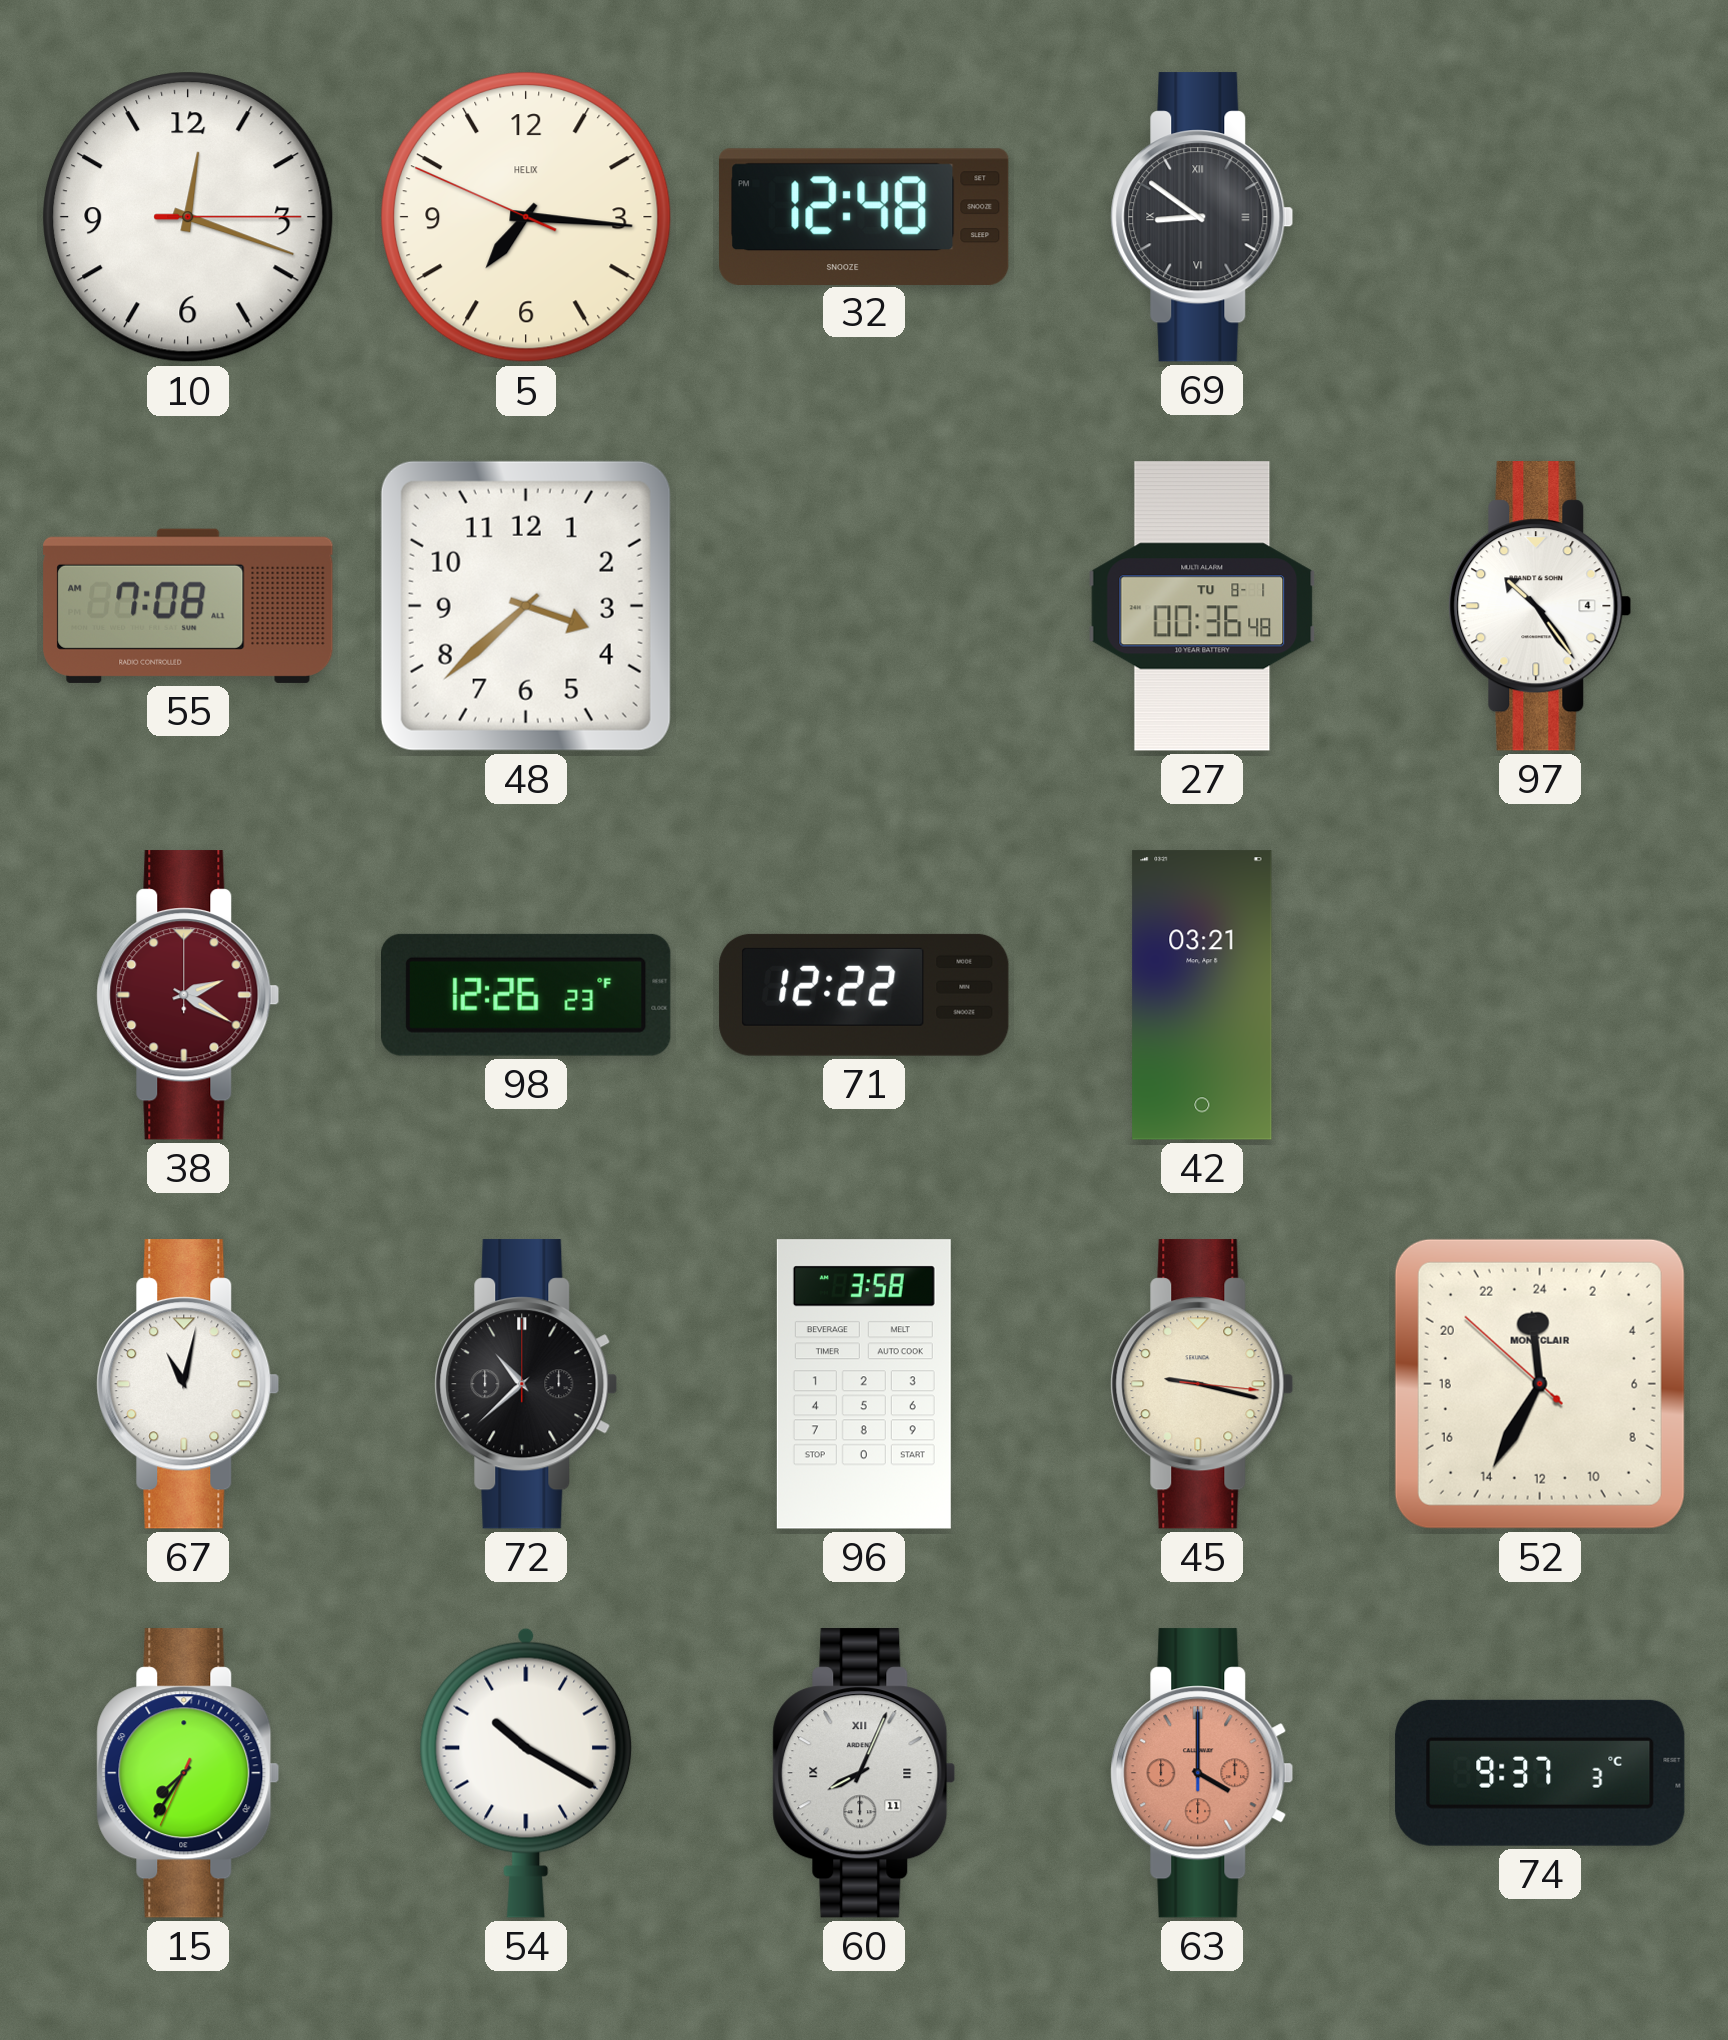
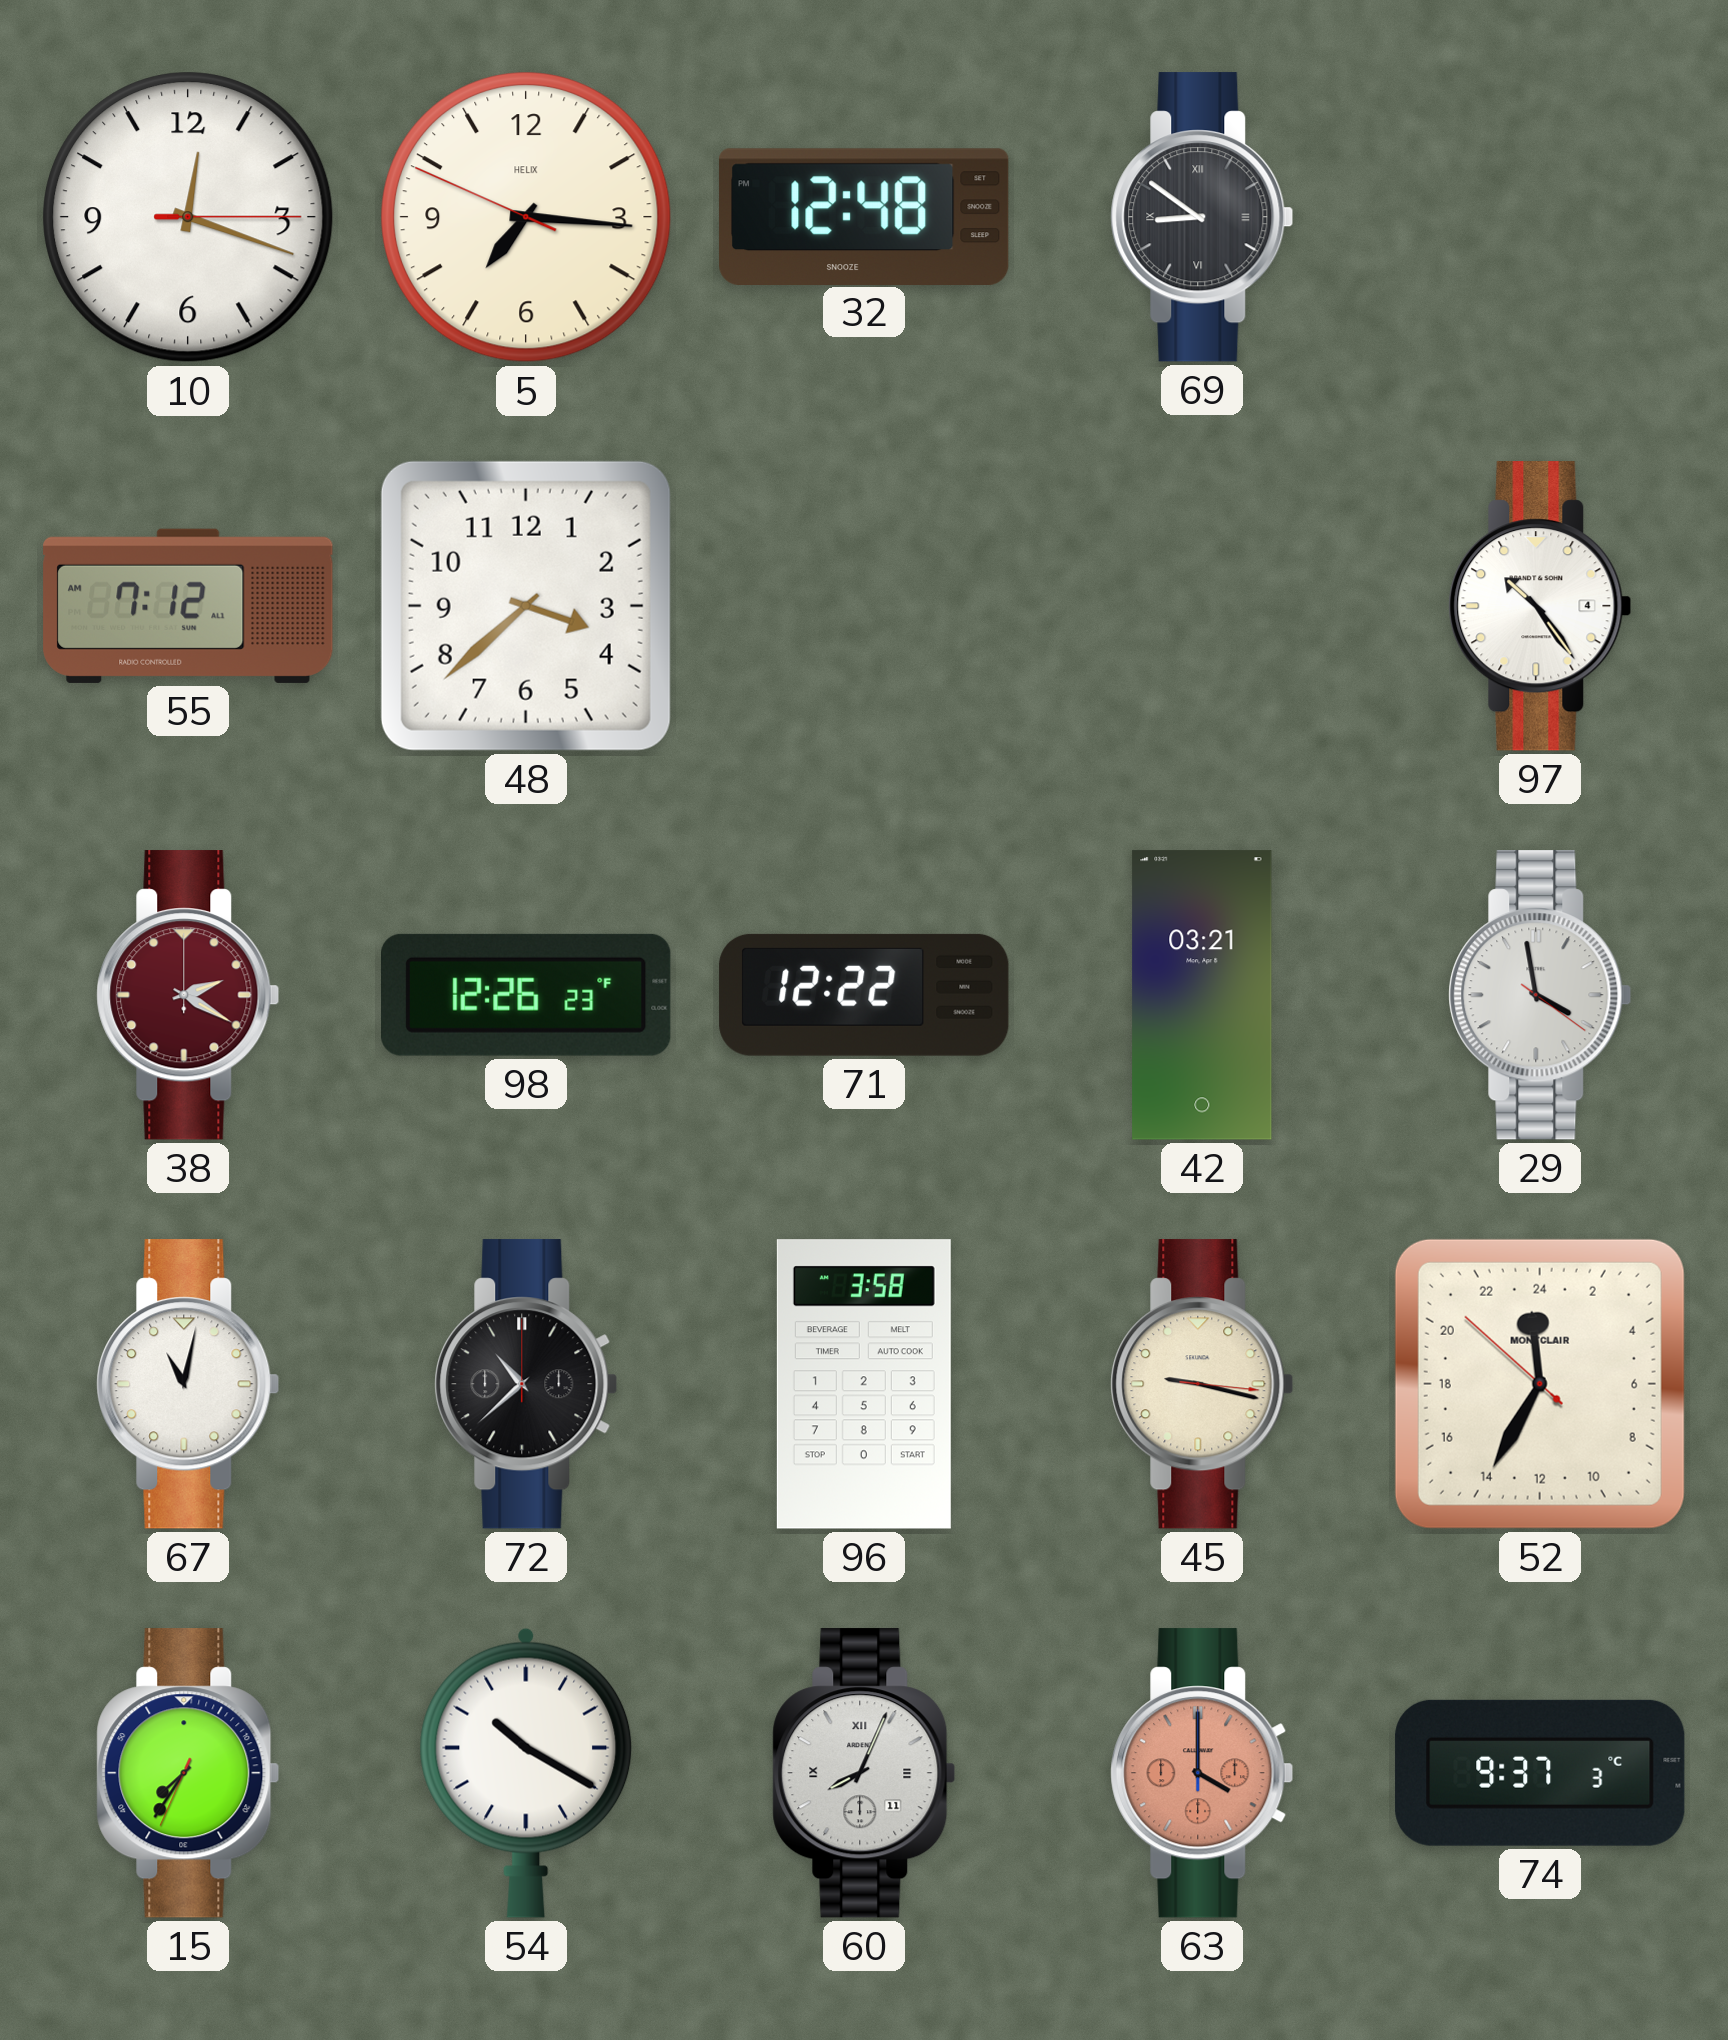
55: 7:08 -> 7:12
27: 00:36 -> none
29: none -> 3:58
